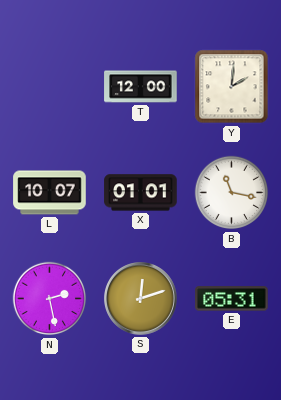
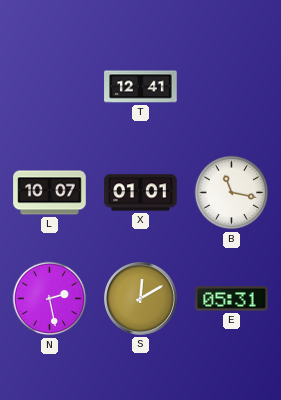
T: 12:00 -> 12:41
Y: 2:01 -> none
S: 12:12 -> 12:10
